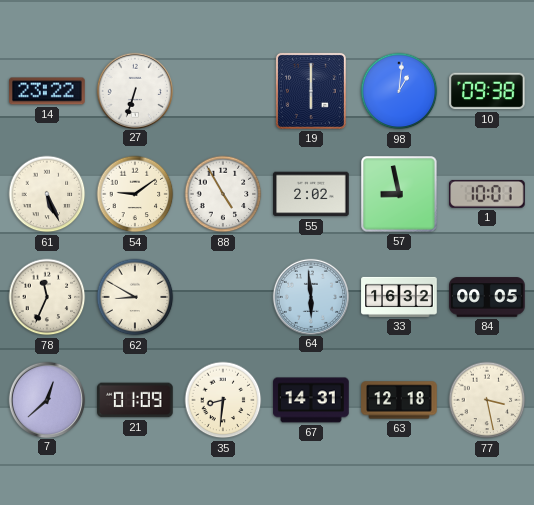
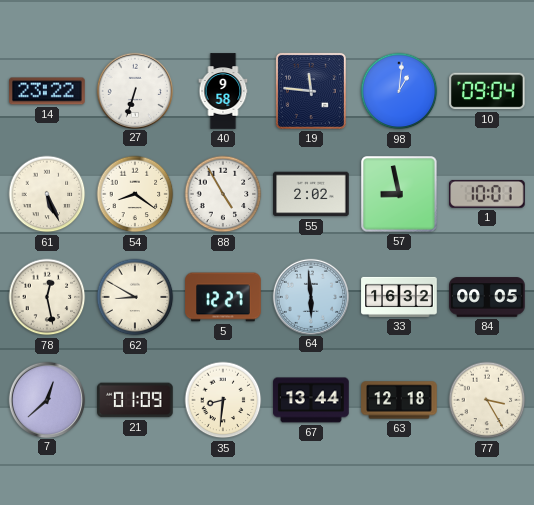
40: none -> 9:58
19: 6:00 -> 11:46
10: 09:38 -> 09:04
54: 9:09 -> 8:21
78: 11:34 -> 12:28
5: none -> 12:27
67: 14:31 -> 13:44
77: 3:28 -> 3:25
